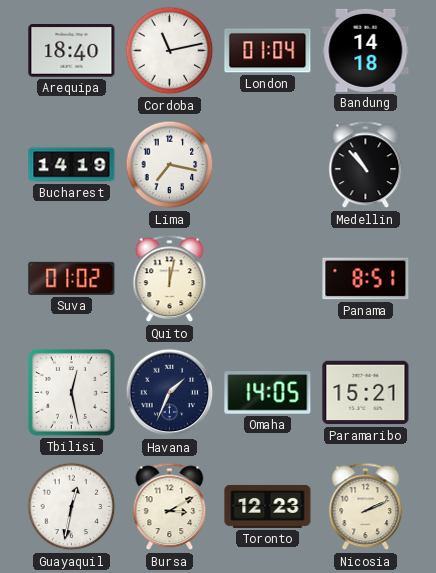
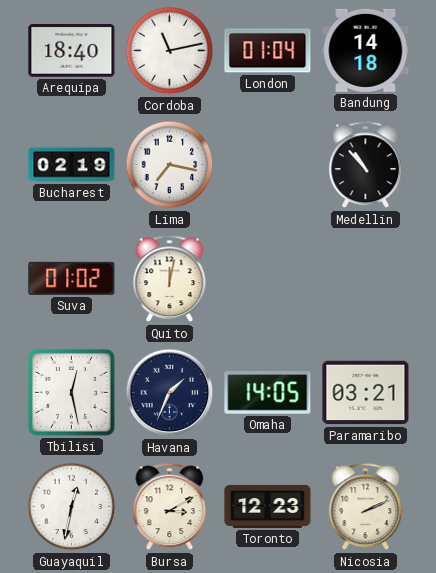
Bucharest: 14:19 -> 02:19
Panama: 8:51 -> none
Paramaribo: 15:21 -> 03:21
